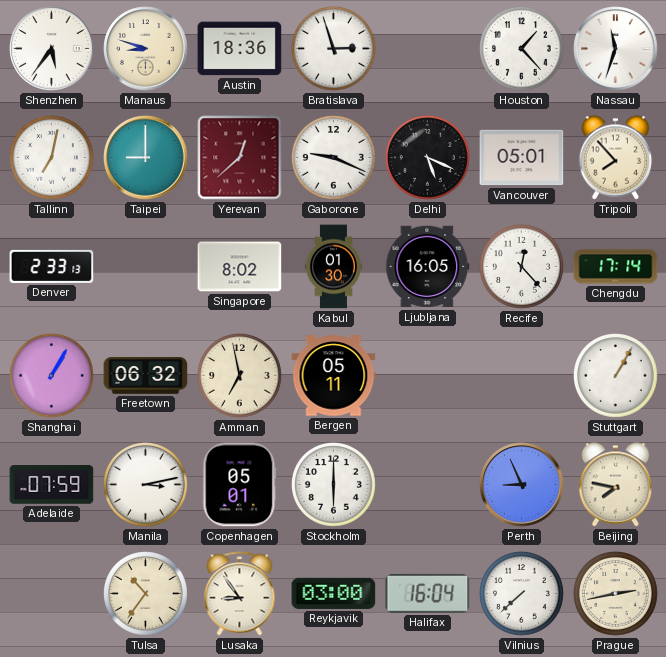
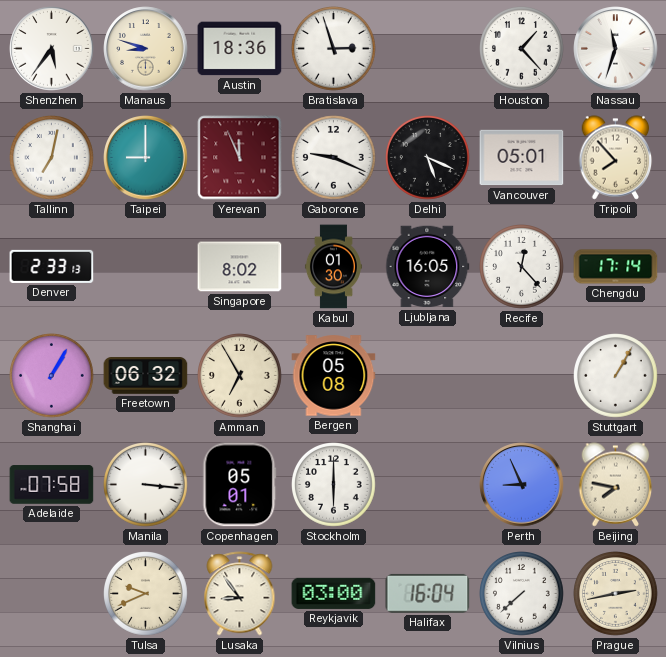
Yerevan: 12:38 -> 11:56
Amman: 6:58 -> 6:55
Bergen: 05:11 -> 05:08
Adelaide: 07:59 -> 07:58
Manila: 3:13 -> 3:16
Tulsa: 10:36 -> 9:41
